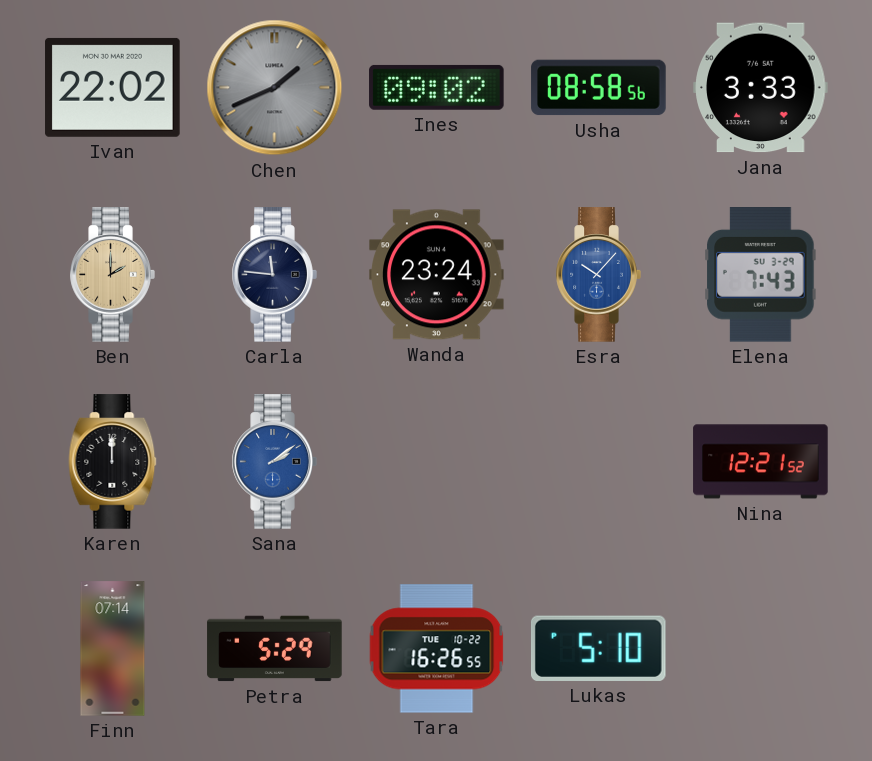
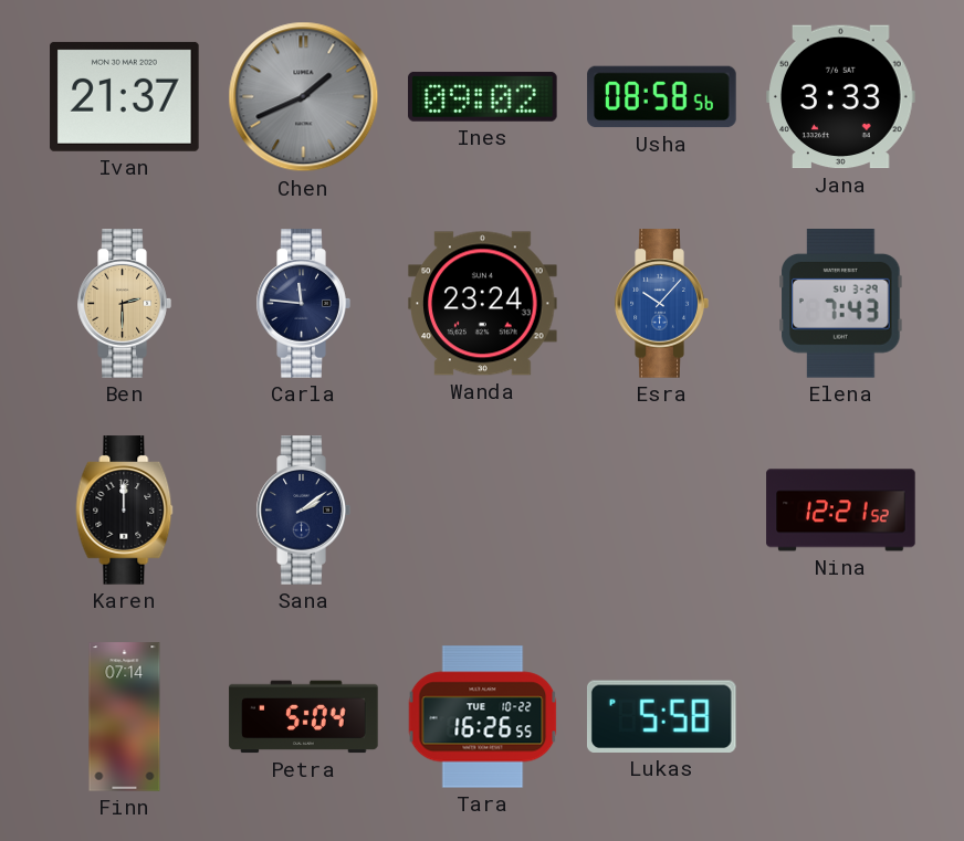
Ivan: 22:02 -> 21:37
Ben: 2:00 -> 2:30
Sana dial: blue -> navy
Petra: 5:29 -> 5:04
Lukas: 5:10 -> 5:58
